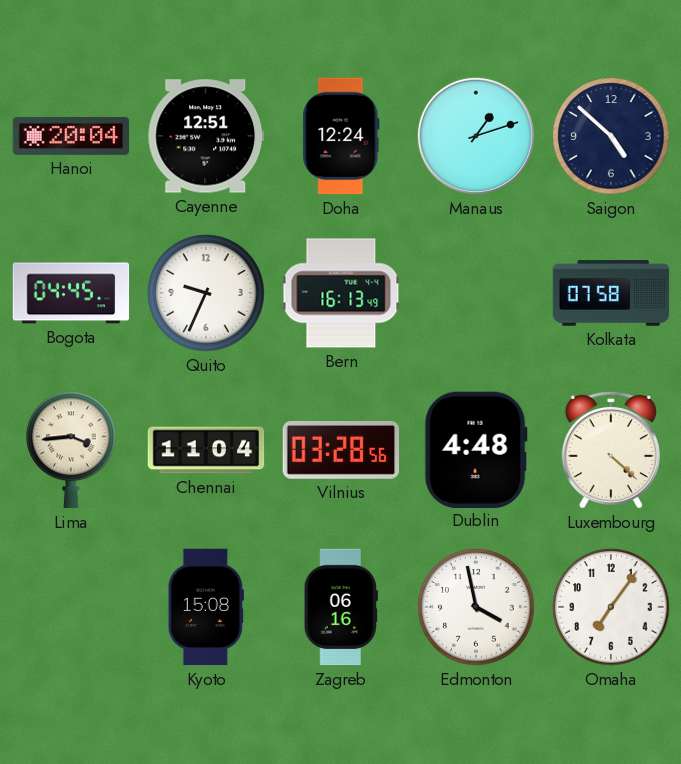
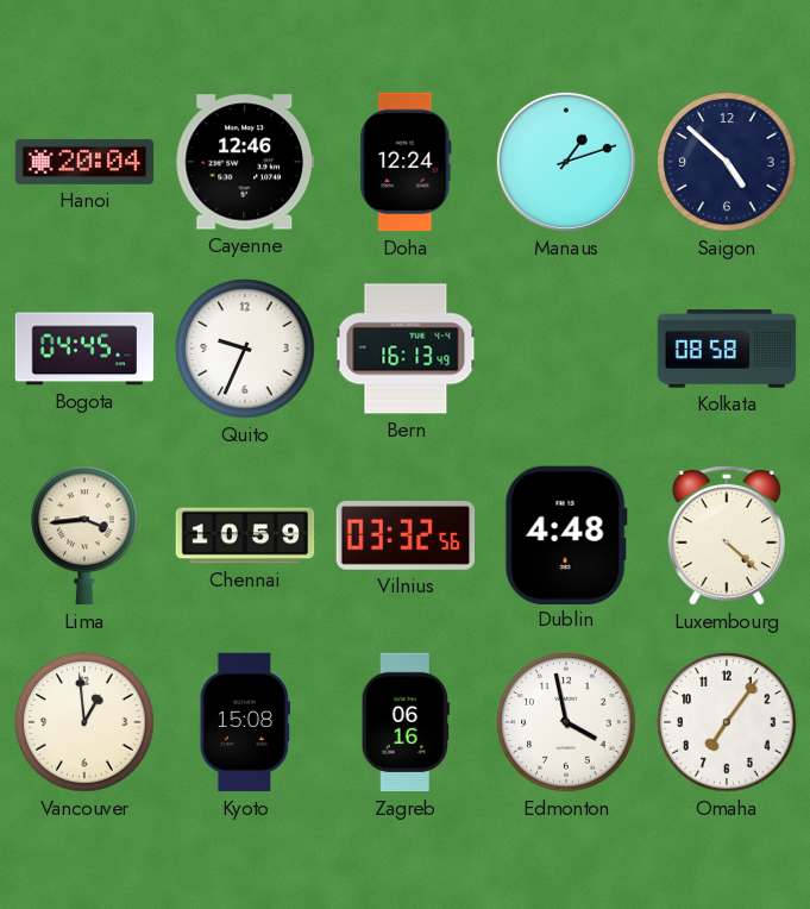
Cayenne: 12:51 -> 12:46
Kolkata: 07:58 -> 08:58
Chennai: 11:04 -> 10:59
Vilnius: 03:28 -> 03:32
Vancouver: none -> 12:59
